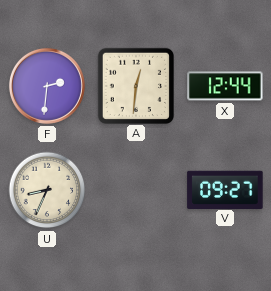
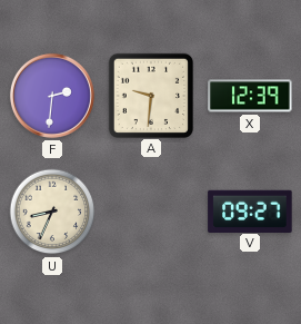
A: 12:31 -> 9:31
X: 12:44 -> 12:39
